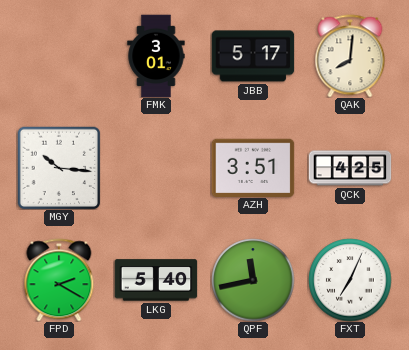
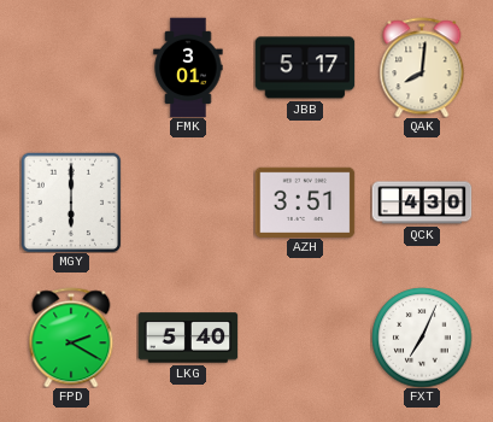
MGY: 10:16 -> 6:00
QCK: 4:25 -> 4:30
QPF: 11:43 -> none
